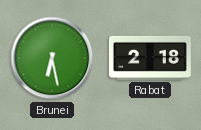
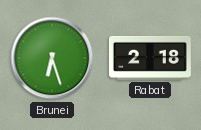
Brunei: 6:28 -> 6:27
